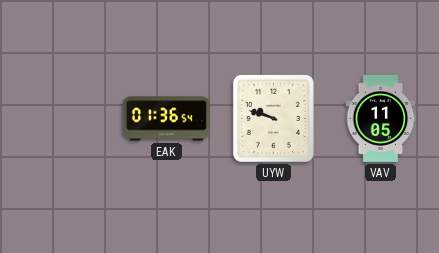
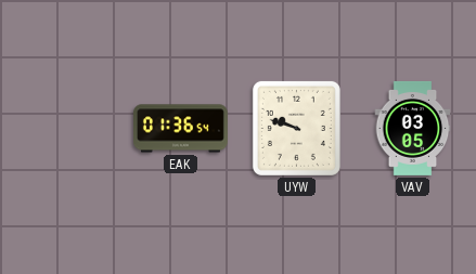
VAV: 11:05 -> 03:05
